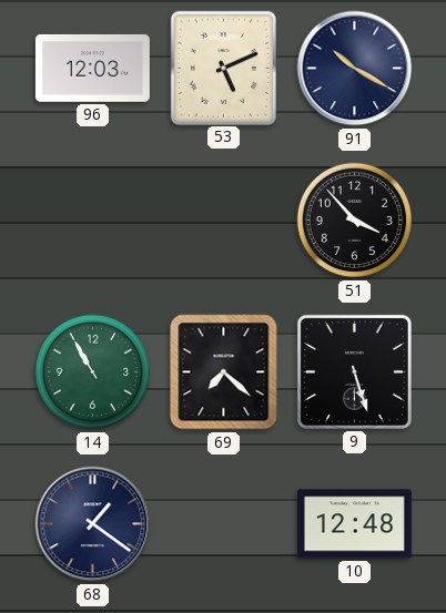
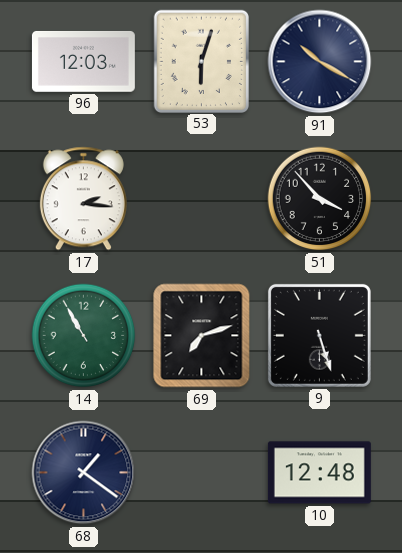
53: 5:11 -> 6:03
17: none -> 2:16
69: 7:22 -> 7:12
